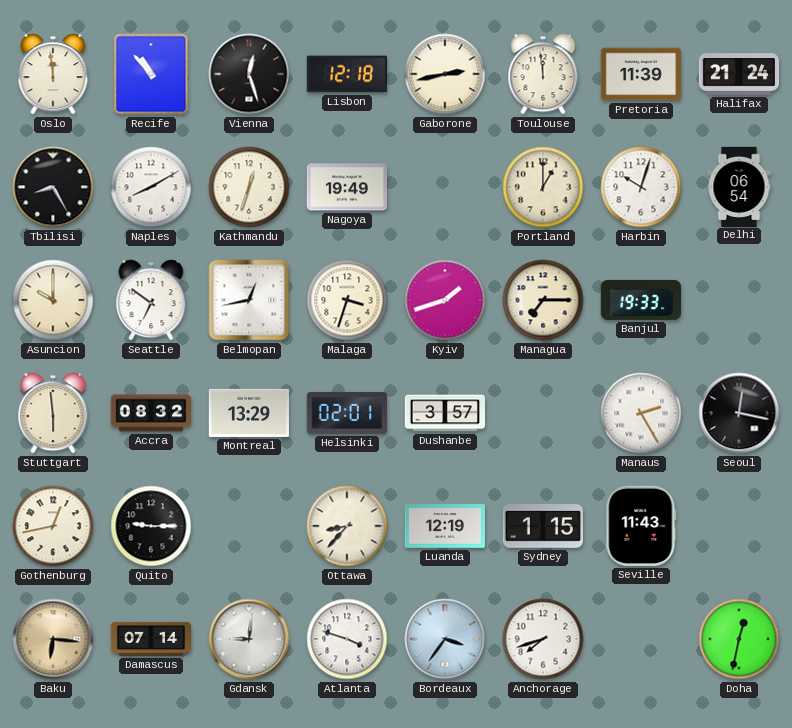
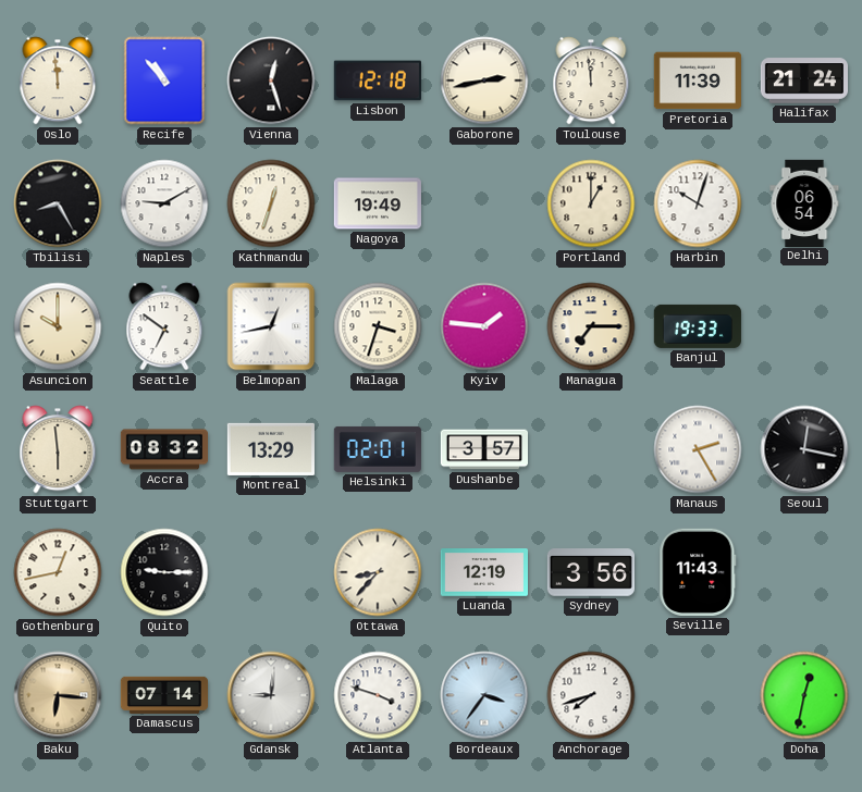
Naples: 8:10 -> 9:10
Kyiv: 1:42 -> 1:46
Sydney: 1:15 -> 3:56
